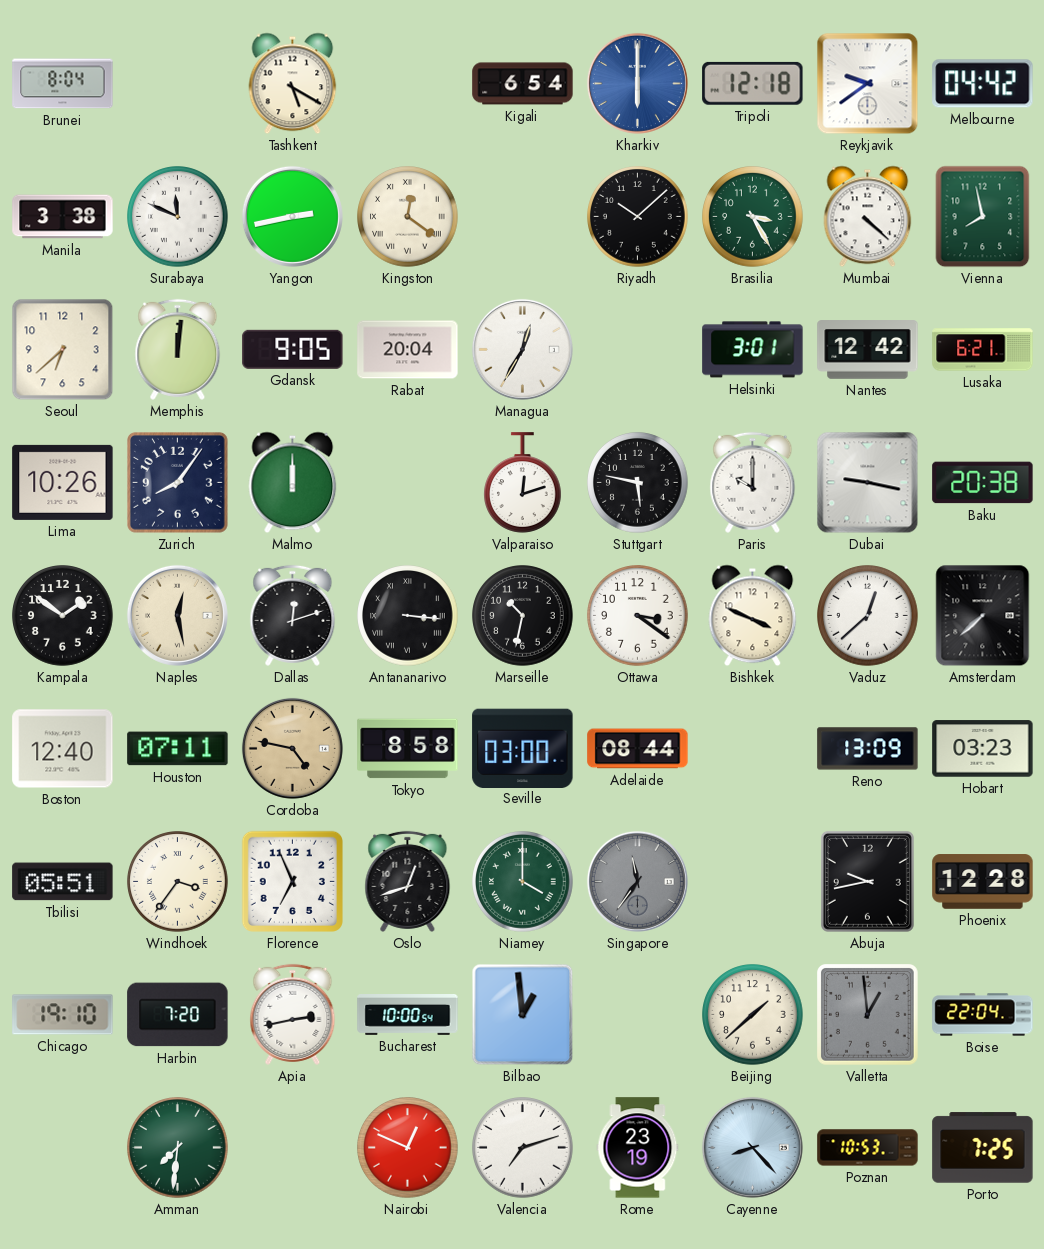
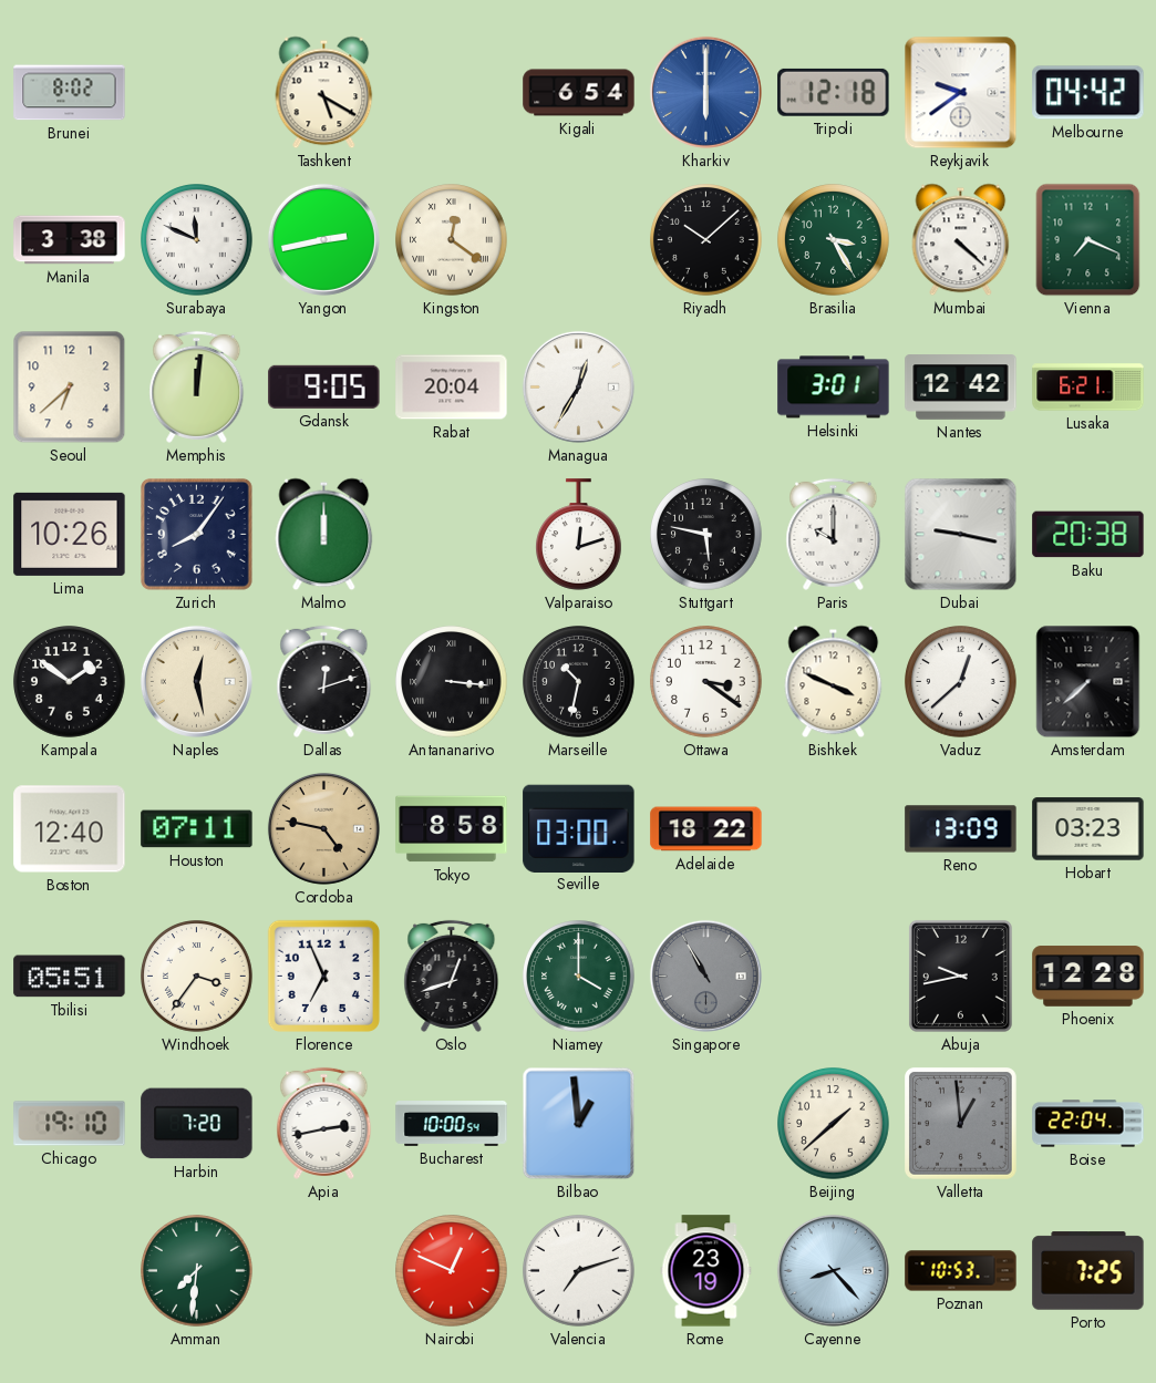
Brunei: 8:04 -> 8:02
Vienna: 7:58 -> 7:19
Adelaide: 08:44 -> 18:22
Singapore: 11:36 -> 10:55
